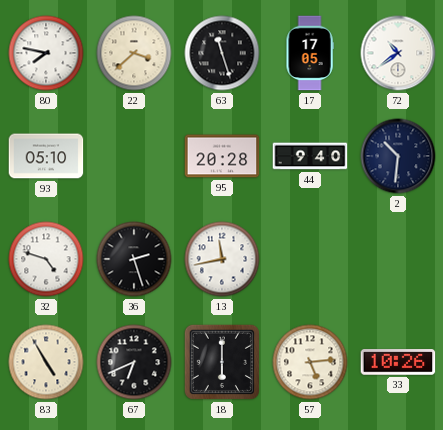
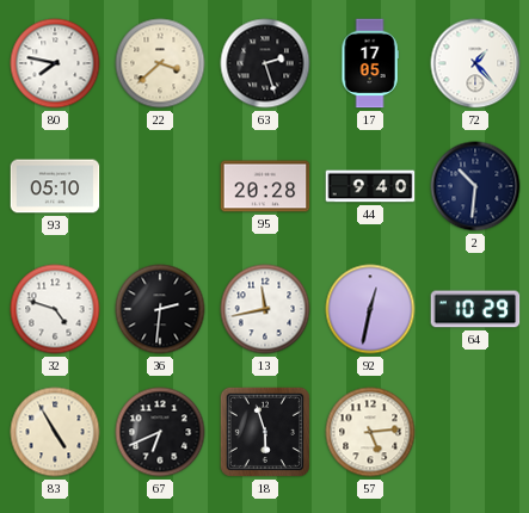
63: 11:27 -> 2:27
72: 10:39 -> 1:23
36: 2:27 -> 2:31
92: none -> 12:32
64: none -> 10:29
18: 6:00 -> 5:57
33: 10:26 -> none
